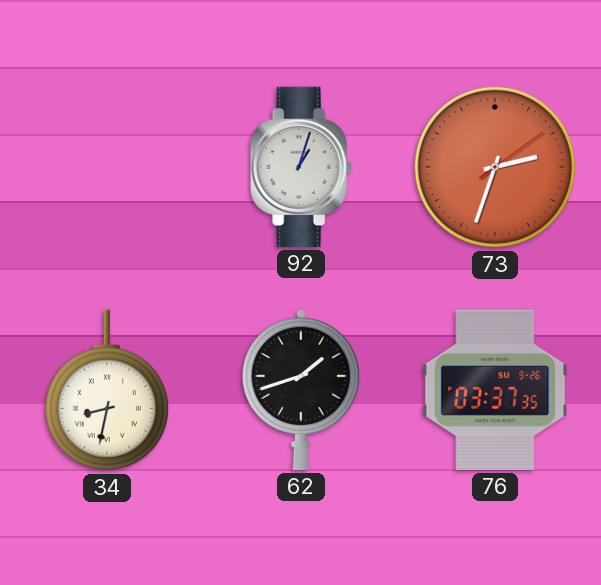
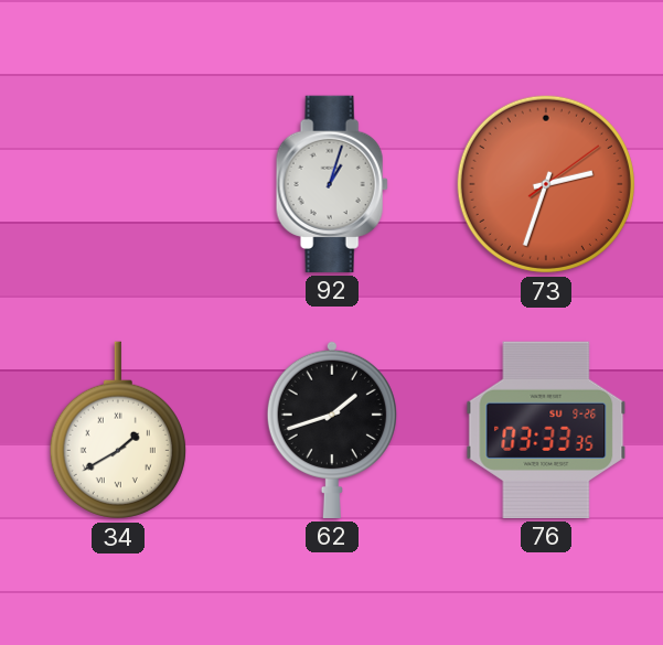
34: 8:32 -> 1:40
76: 03:37 -> 03:33
